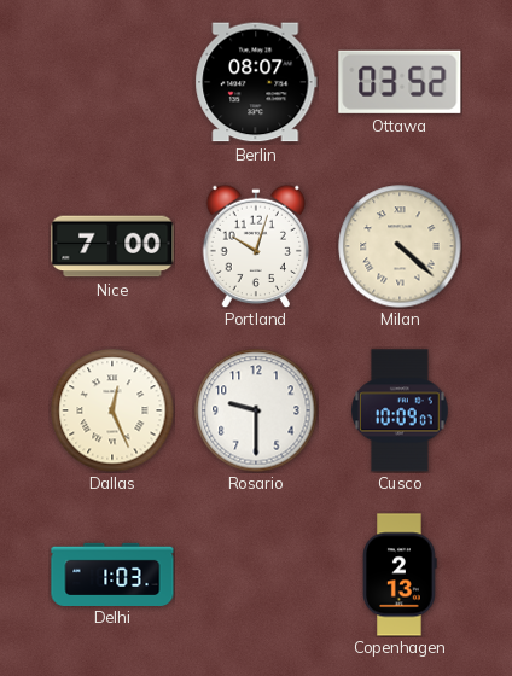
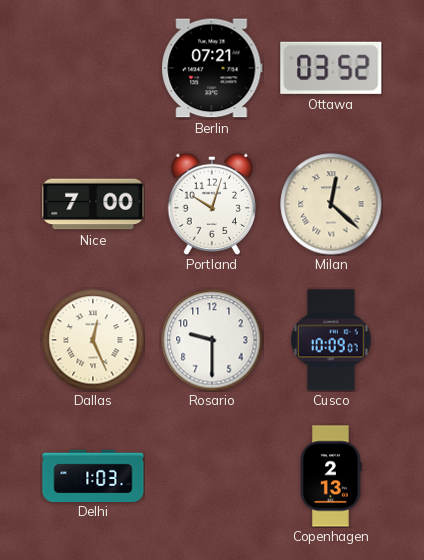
Berlin: 08:07 -> 07:21
Milan: 4:22 -> 12:22
